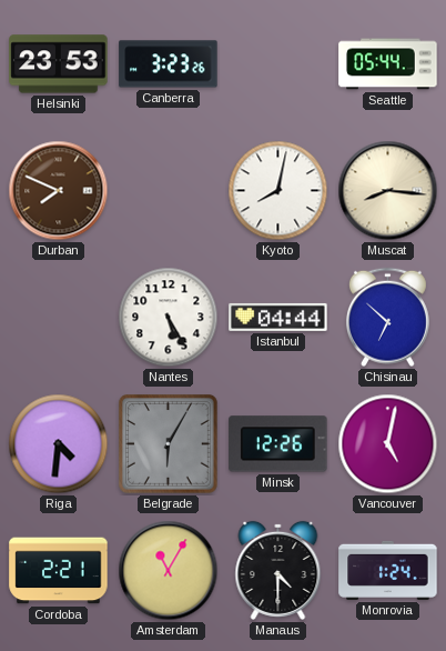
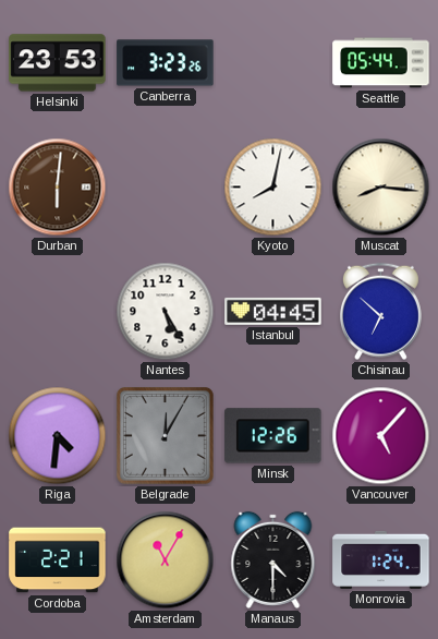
Durban: 7:49 -> 6:01
Istanbul: 04:44 -> 04:45
Belgrade: 6:05 -> 12:05
Vancouver: 5:02 -> 5:07
